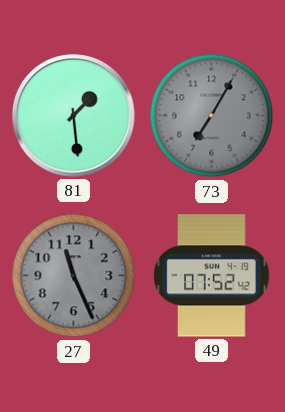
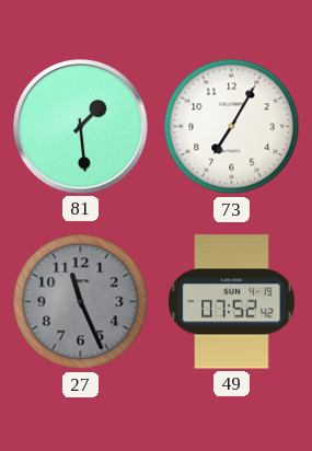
73 dial: grey -> white
